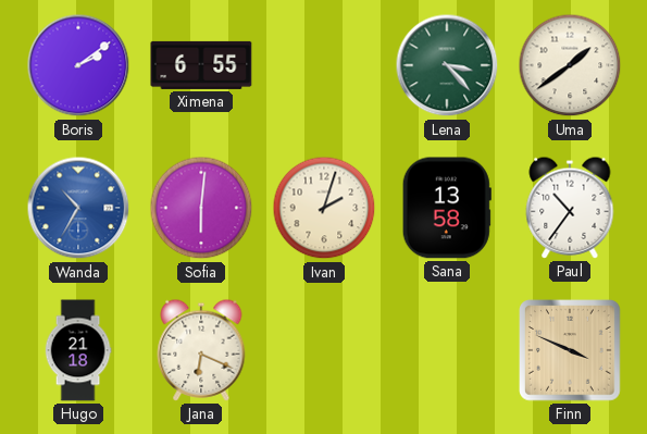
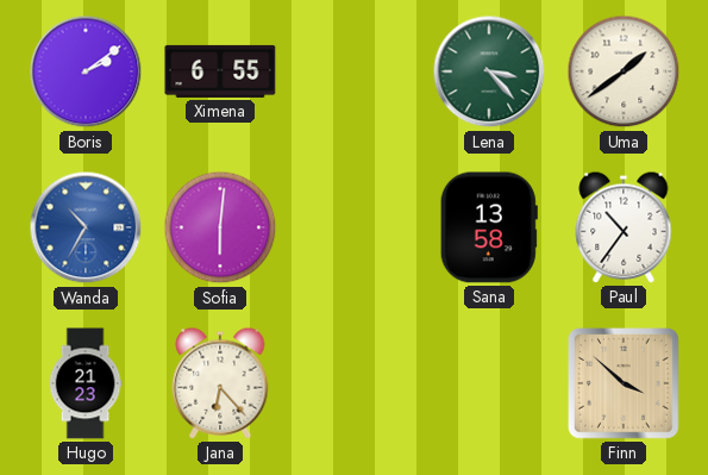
Ivan: 2:03 -> none
Hugo: 21:18 -> 21:23
Jana: 6:19 -> 6:23
Finn: 3:49 -> 3:52
